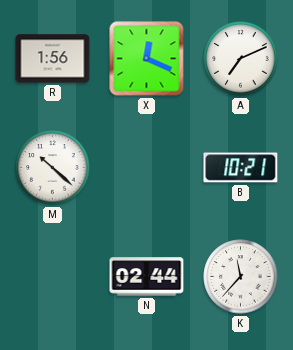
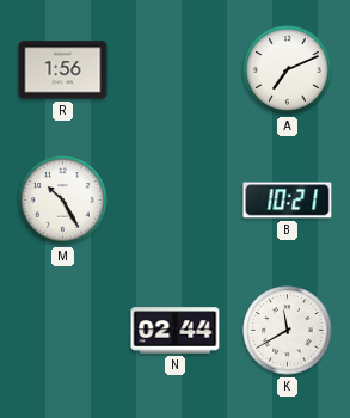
X: 12:19 -> none
M: 10:22 -> 10:25
K: 11:37 -> 11:40
